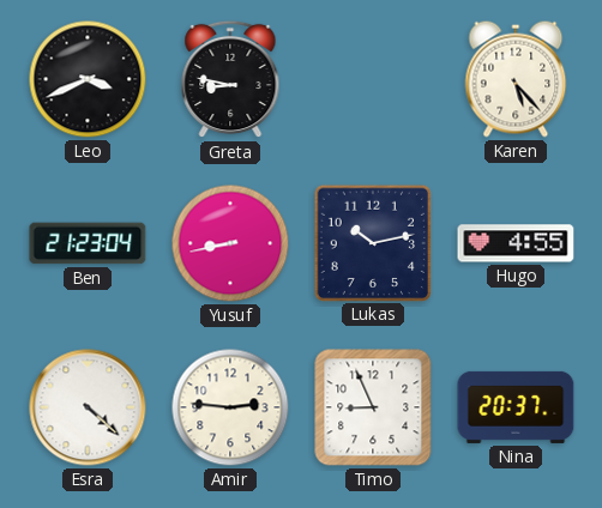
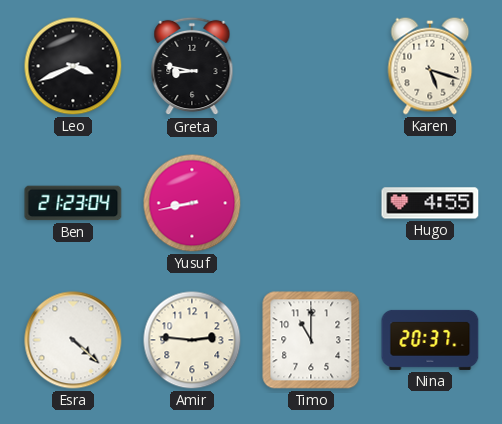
Karen: 5:23 -> 5:18
Lukas: 10:13 -> none
Timo: 8:56 -> 11:00
